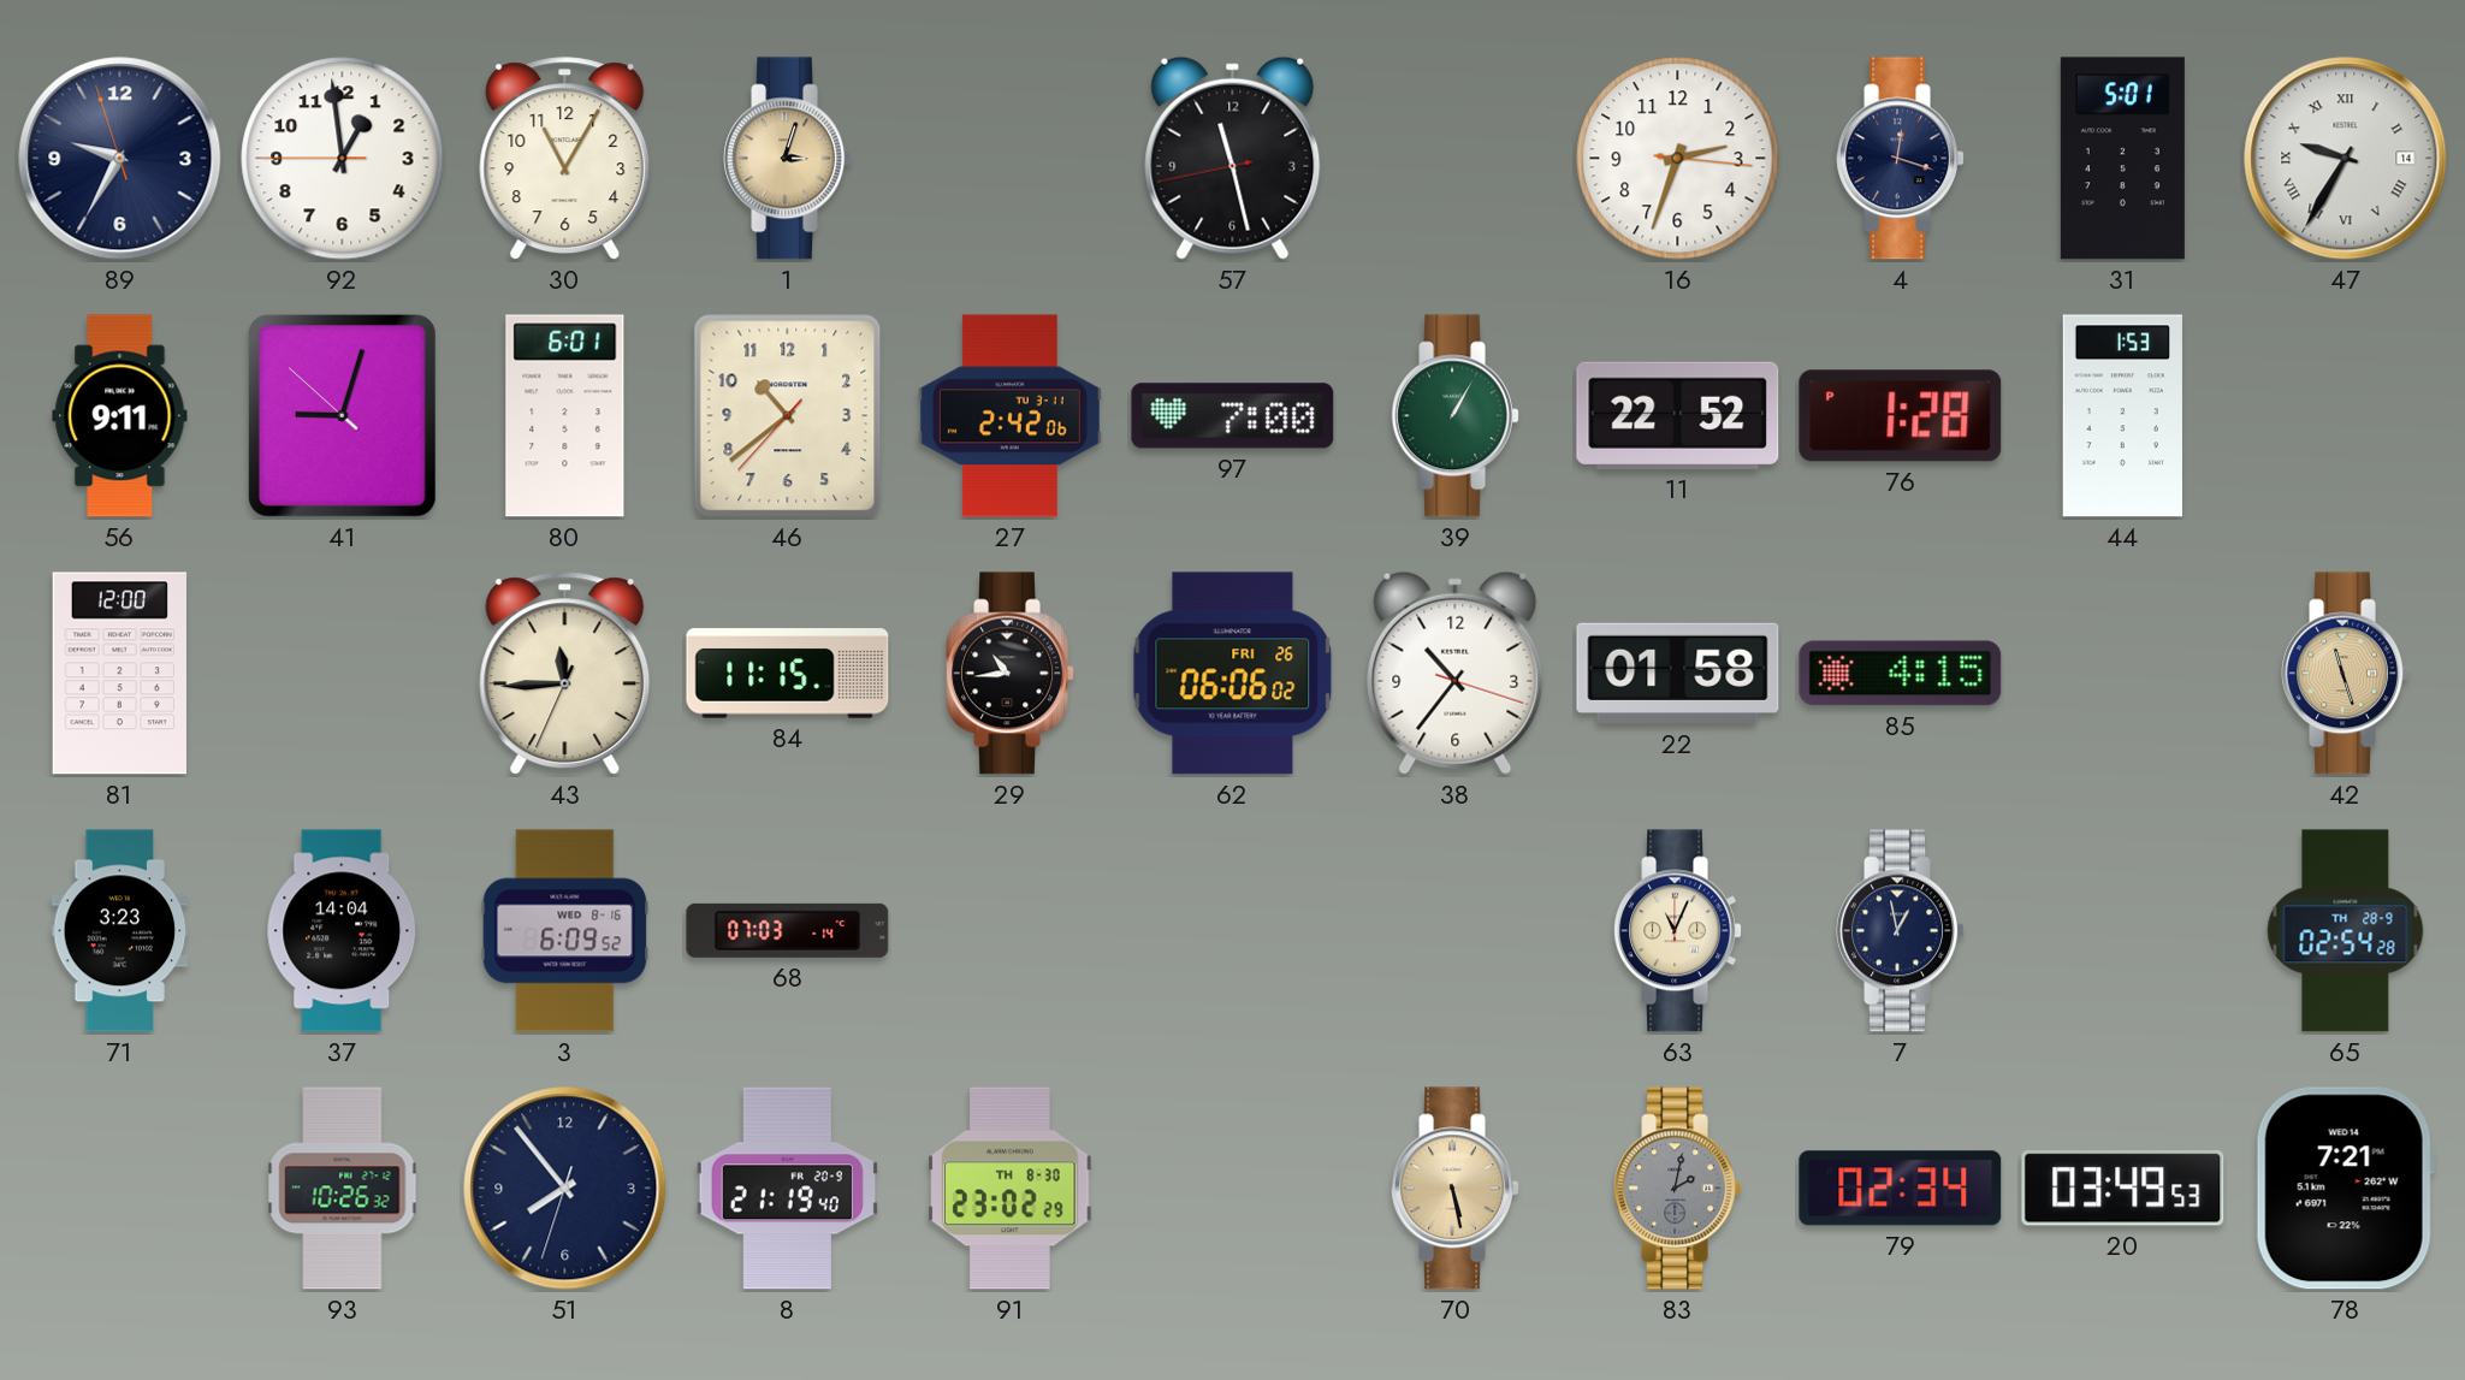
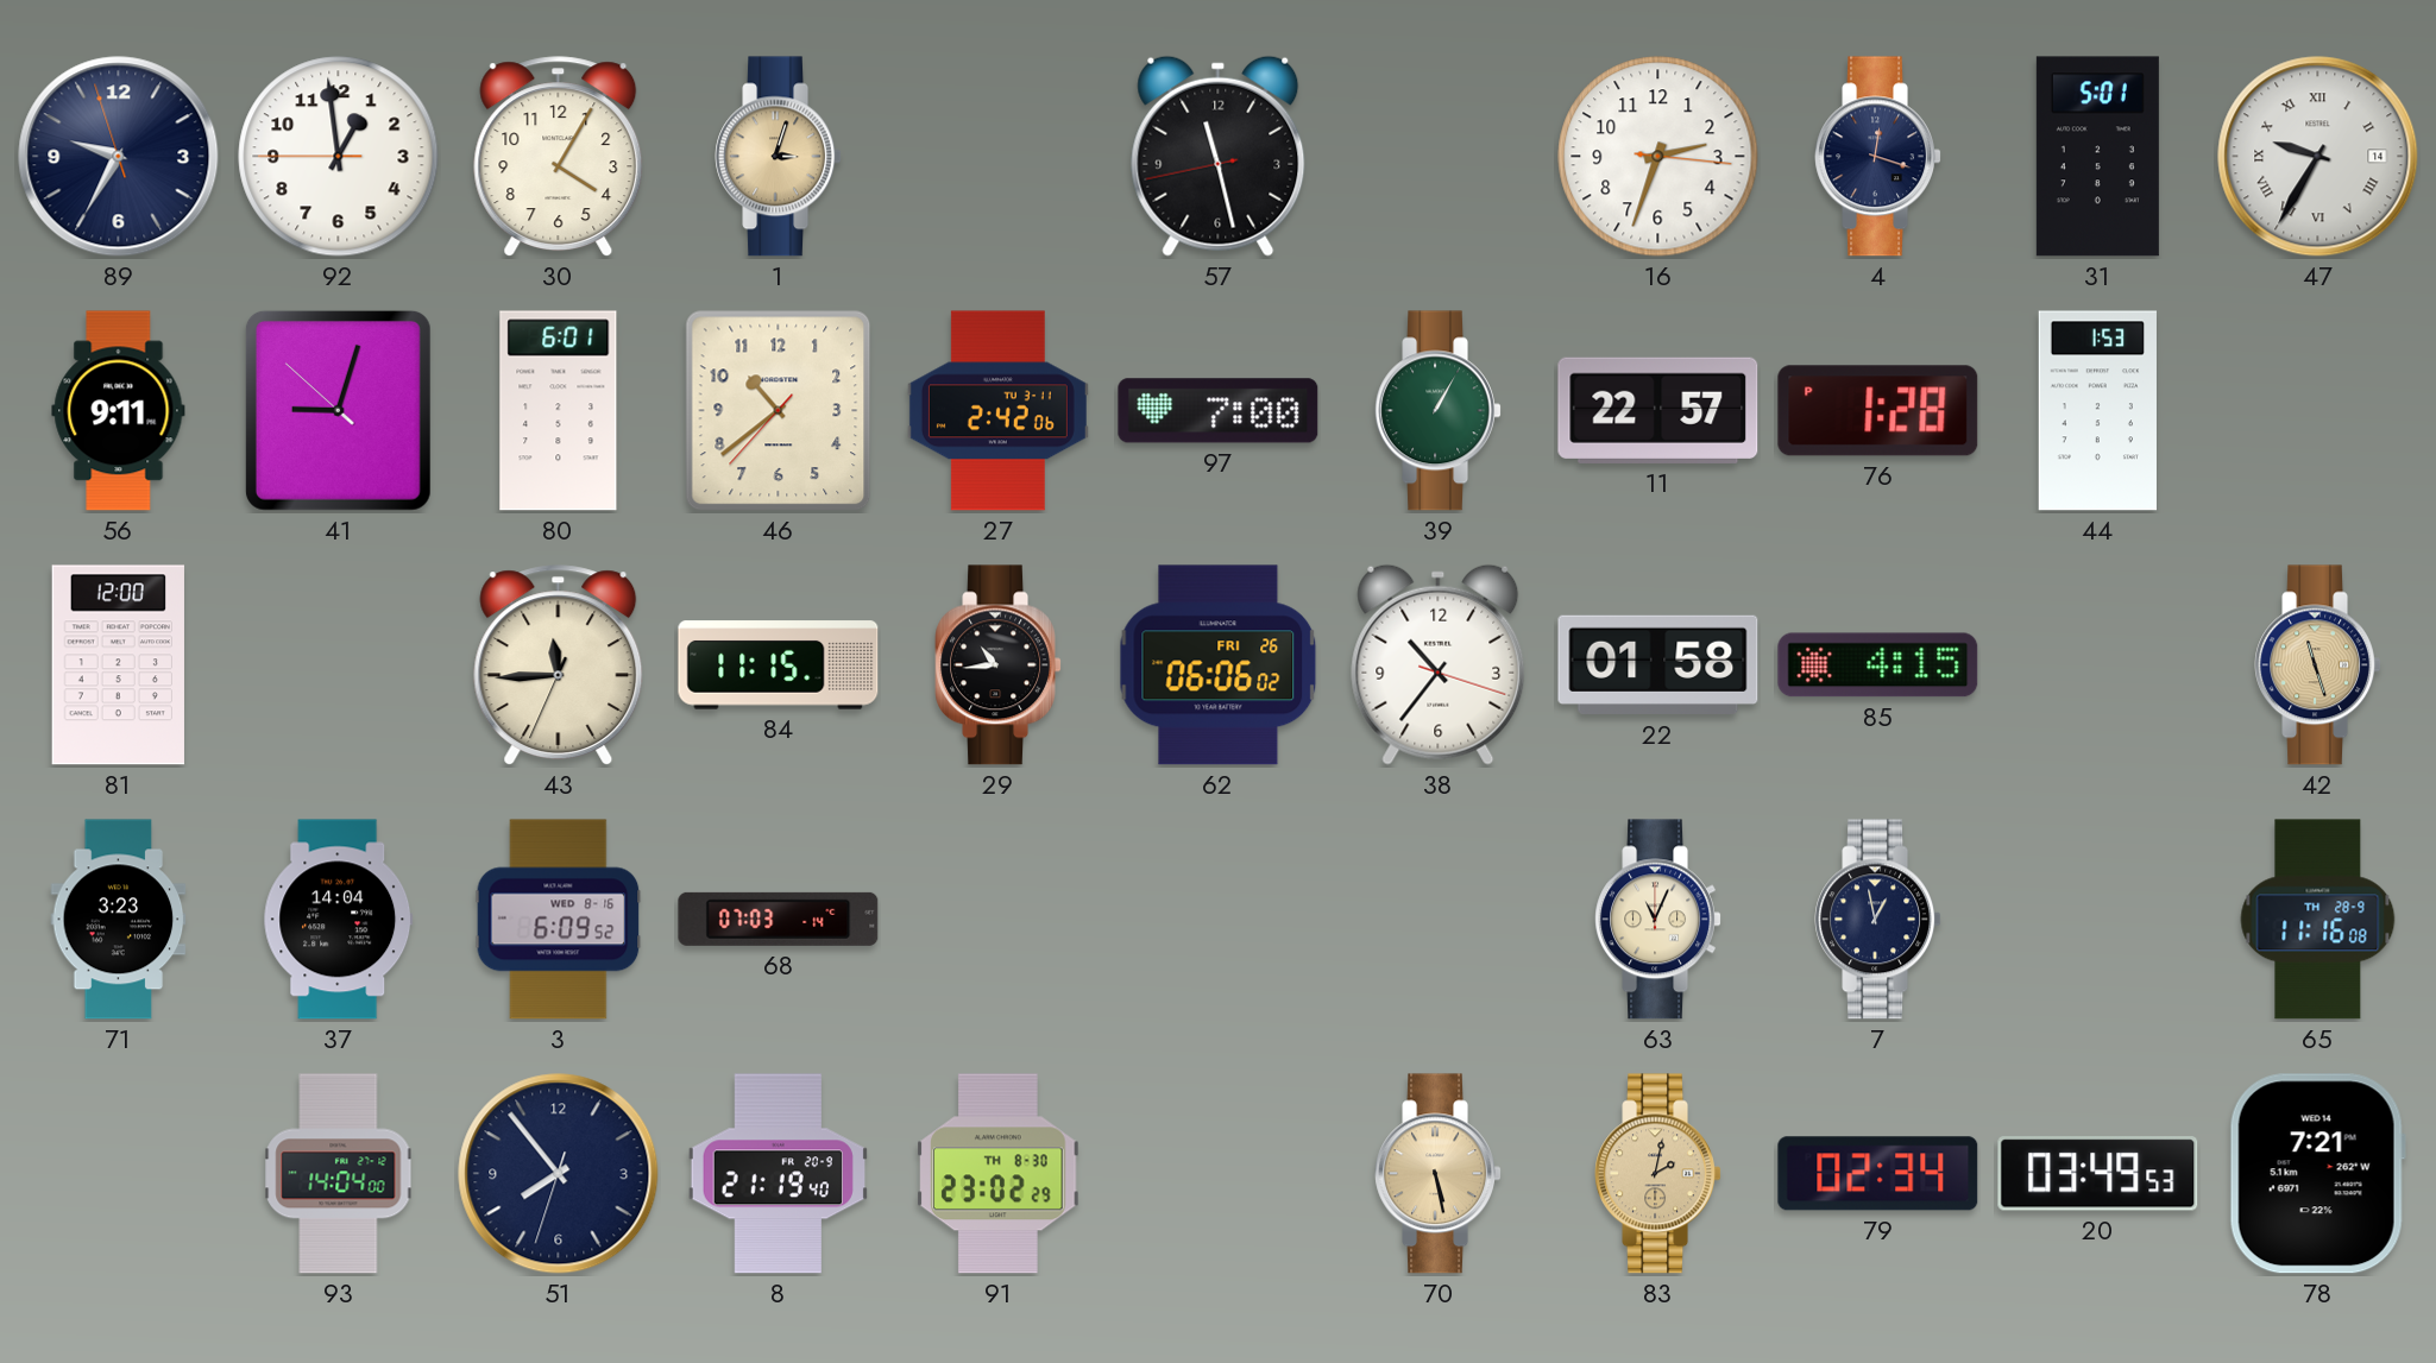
30: 11:05 -> 4:05
11: 22:52 -> 22:57
65: 02:54 -> 11:16
93: 10:26 -> 14:04
83 dial: grey -> champagne
